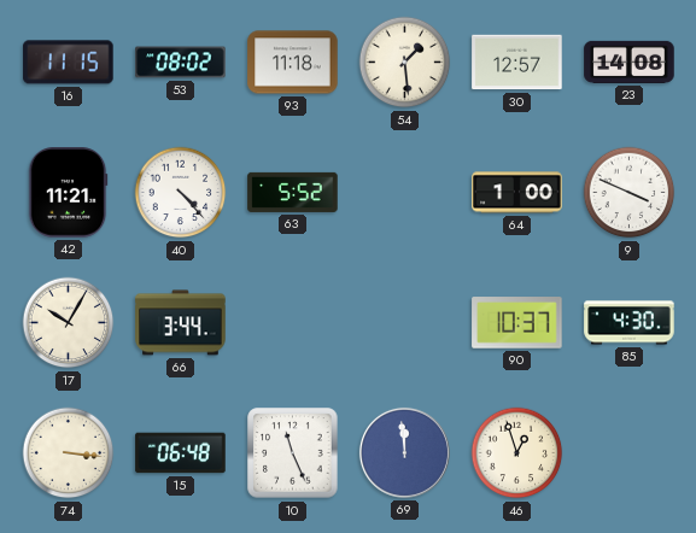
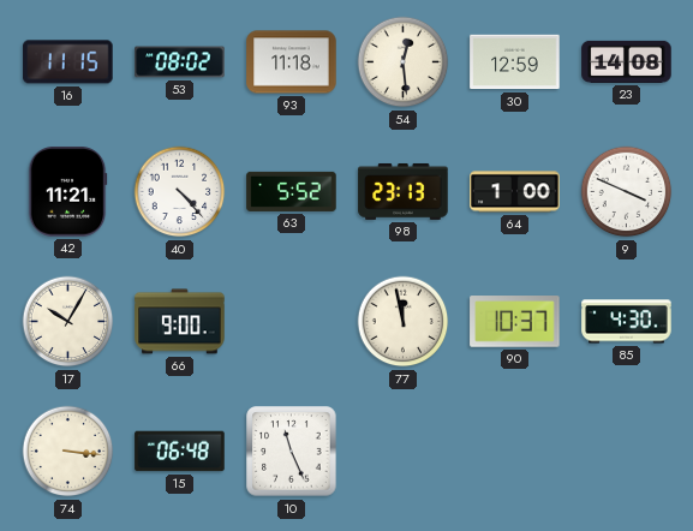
54: 1:29 -> 12:29
30: 12:57 -> 12:59
98: none -> 23:13
66: 3:44 -> 9:00
77: none -> 11:58
69: 11:59 -> none
46: 12:57 -> none
